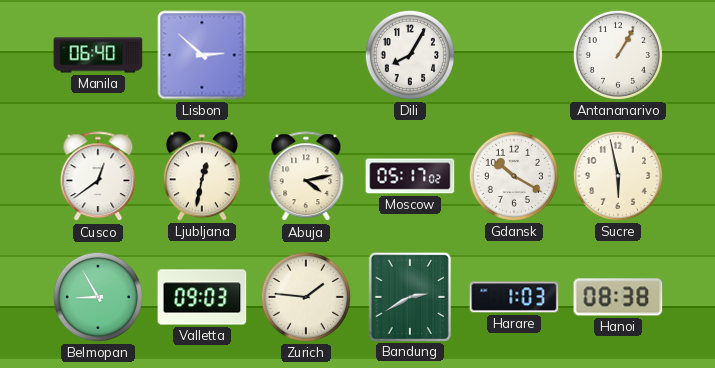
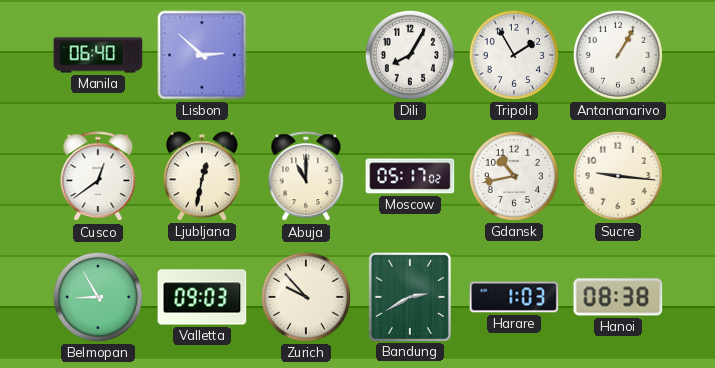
Tripoli: none -> 1:55
Abuja: 4:13 -> 11:00
Gdansk: 10:20 -> 10:43
Sucre: 5:58 -> 9:16
Zurich: 1:46 -> 9:53
